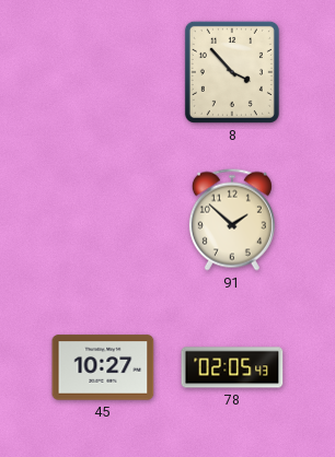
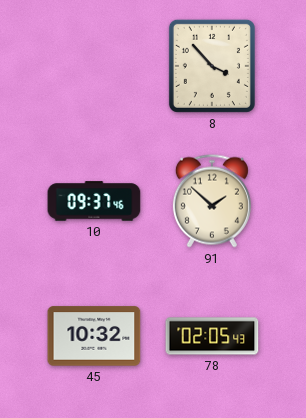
10: none -> 09:37
45: 10:27 -> 10:32
